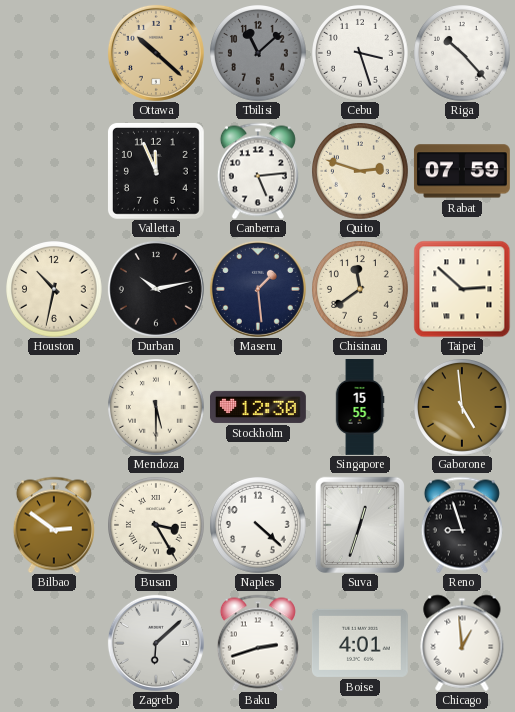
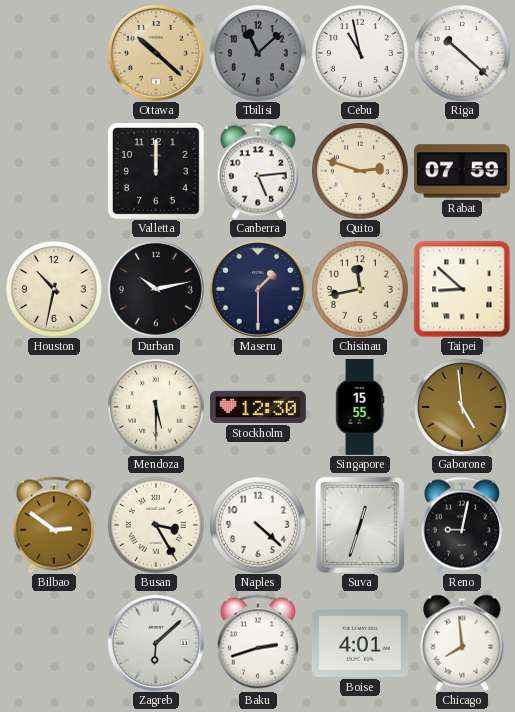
Cebu: 3:27 -> 10:58
Riga: 10:23 -> 10:22
Valletta: 11:56 -> 12:00
Maseru: 1:29 -> 1:30
Chisinau: 11:39 -> 11:43
Taipei: 2:52 -> 8:52
Reno: 8:57 -> 9:02
Chicago: 12:59 -> 7:59
